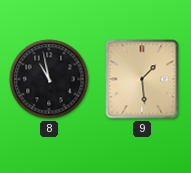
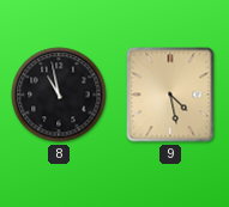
9: 1:29 -> 4:28
